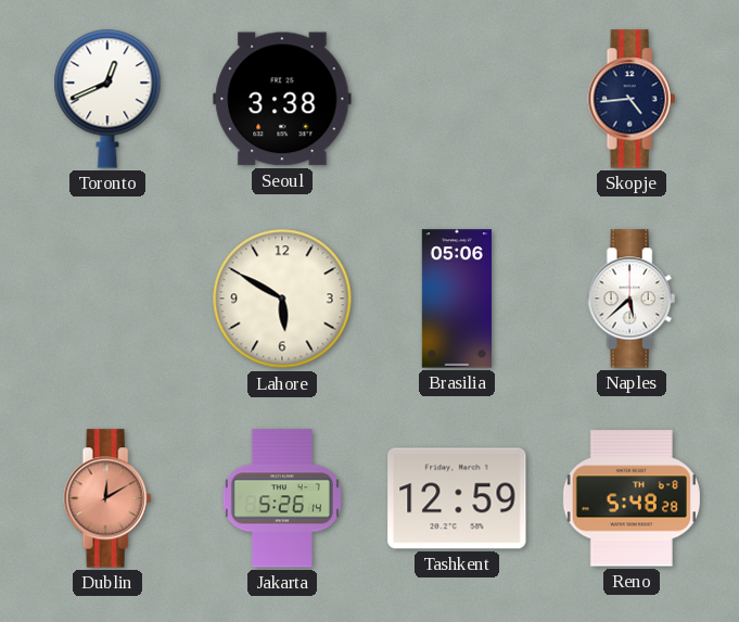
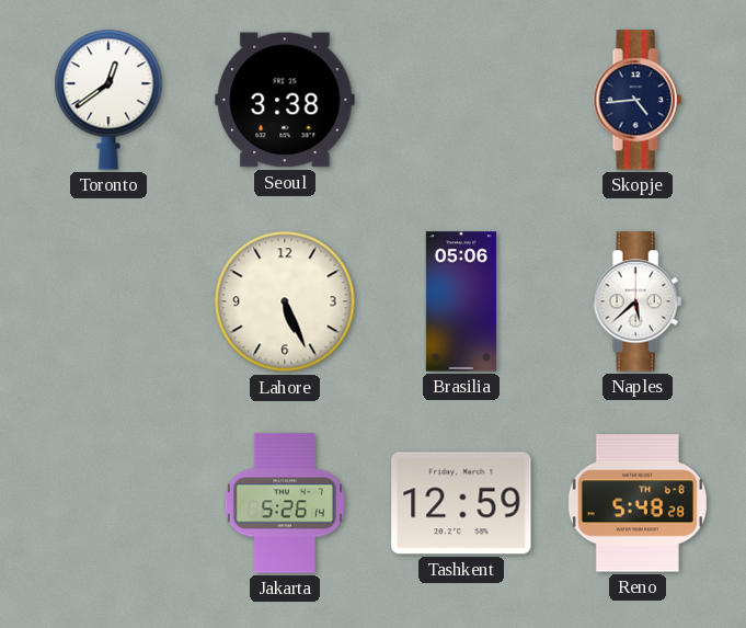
Toronto: 12:41 -> 12:39
Lahore: 5:50 -> 5:26
Dublin: 12:10 -> none
